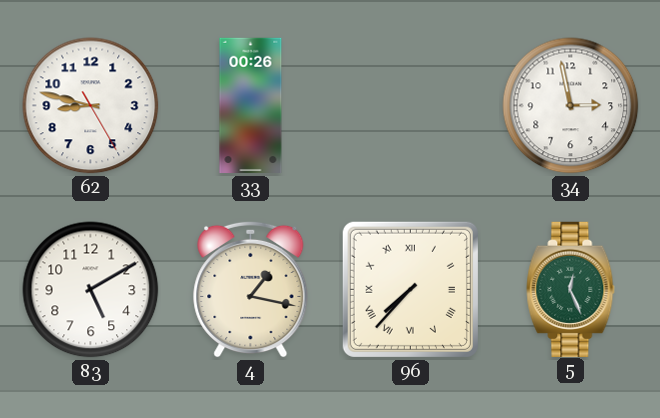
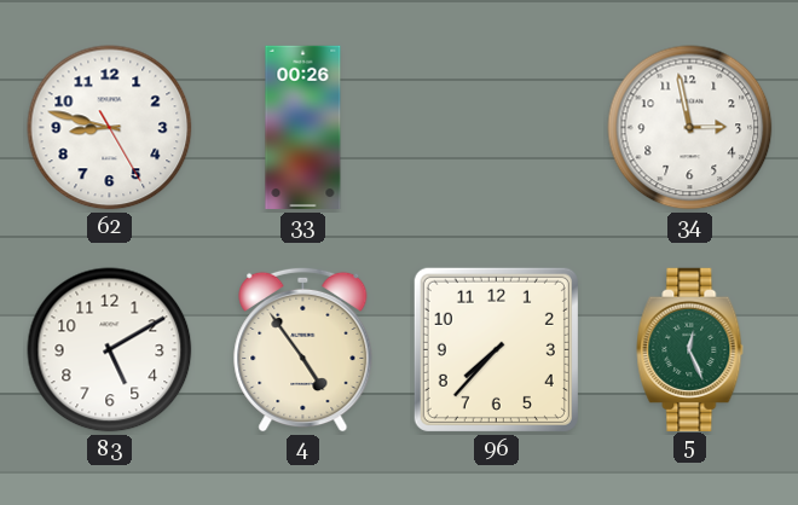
4: 1:17 -> 4:54
96 numerals: Roman -> Arabic
